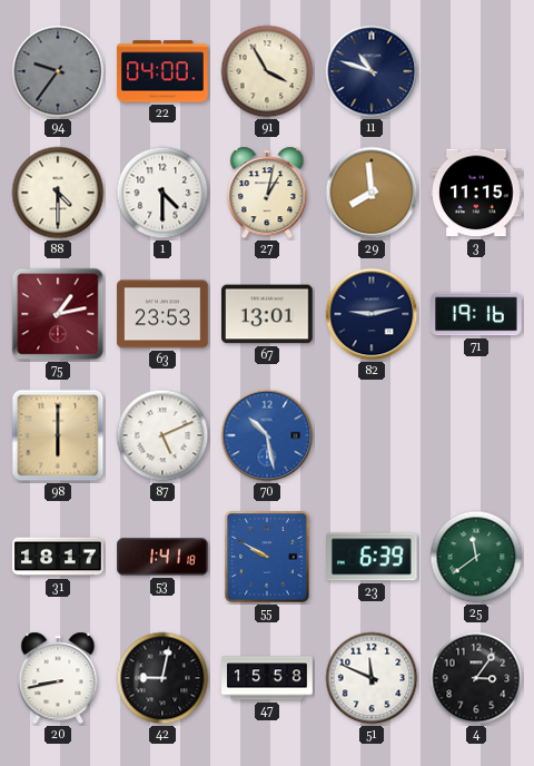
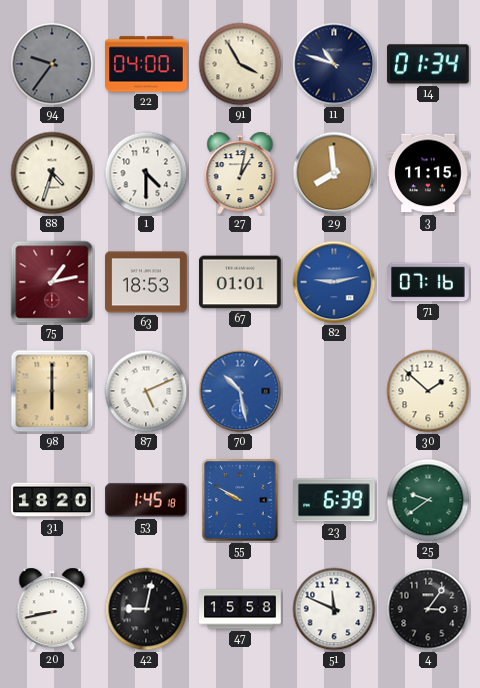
14: none -> 01:34
88: 4:30 -> 4:33
63: 23:53 -> 18:53
67: 13:01 -> 01:01
82 dial: navy -> blue
71: 19:16 -> 07:16
30: none -> 1:52
31: 18:17 -> 18:20
53: 1:41 -> 1:45
25: 11:39 -> 9:39
